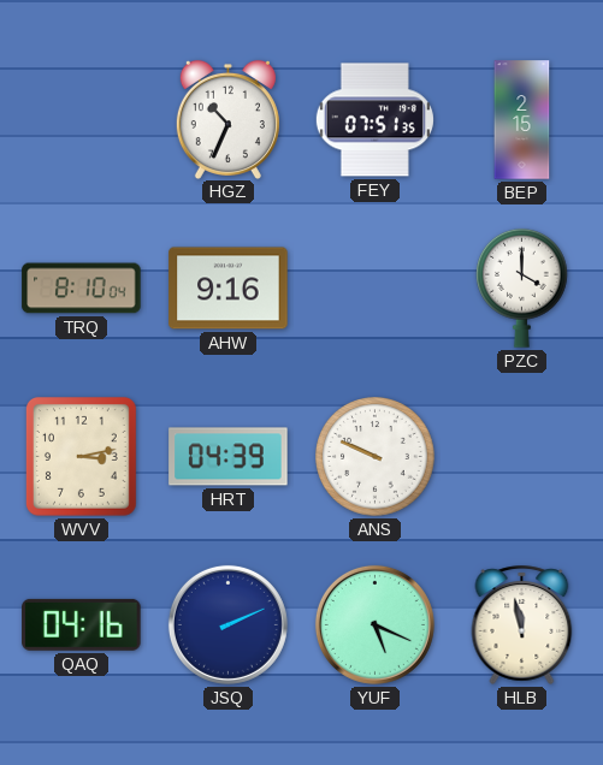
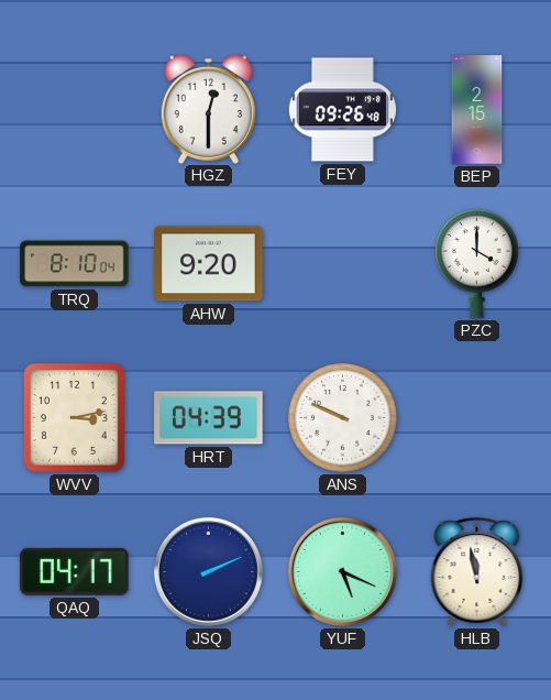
HGZ: 10:34 -> 12:30
FEY: 07:51 -> 09:26
AHW: 9:16 -> 9:20
QAQ: 04:16 -> 04:17
